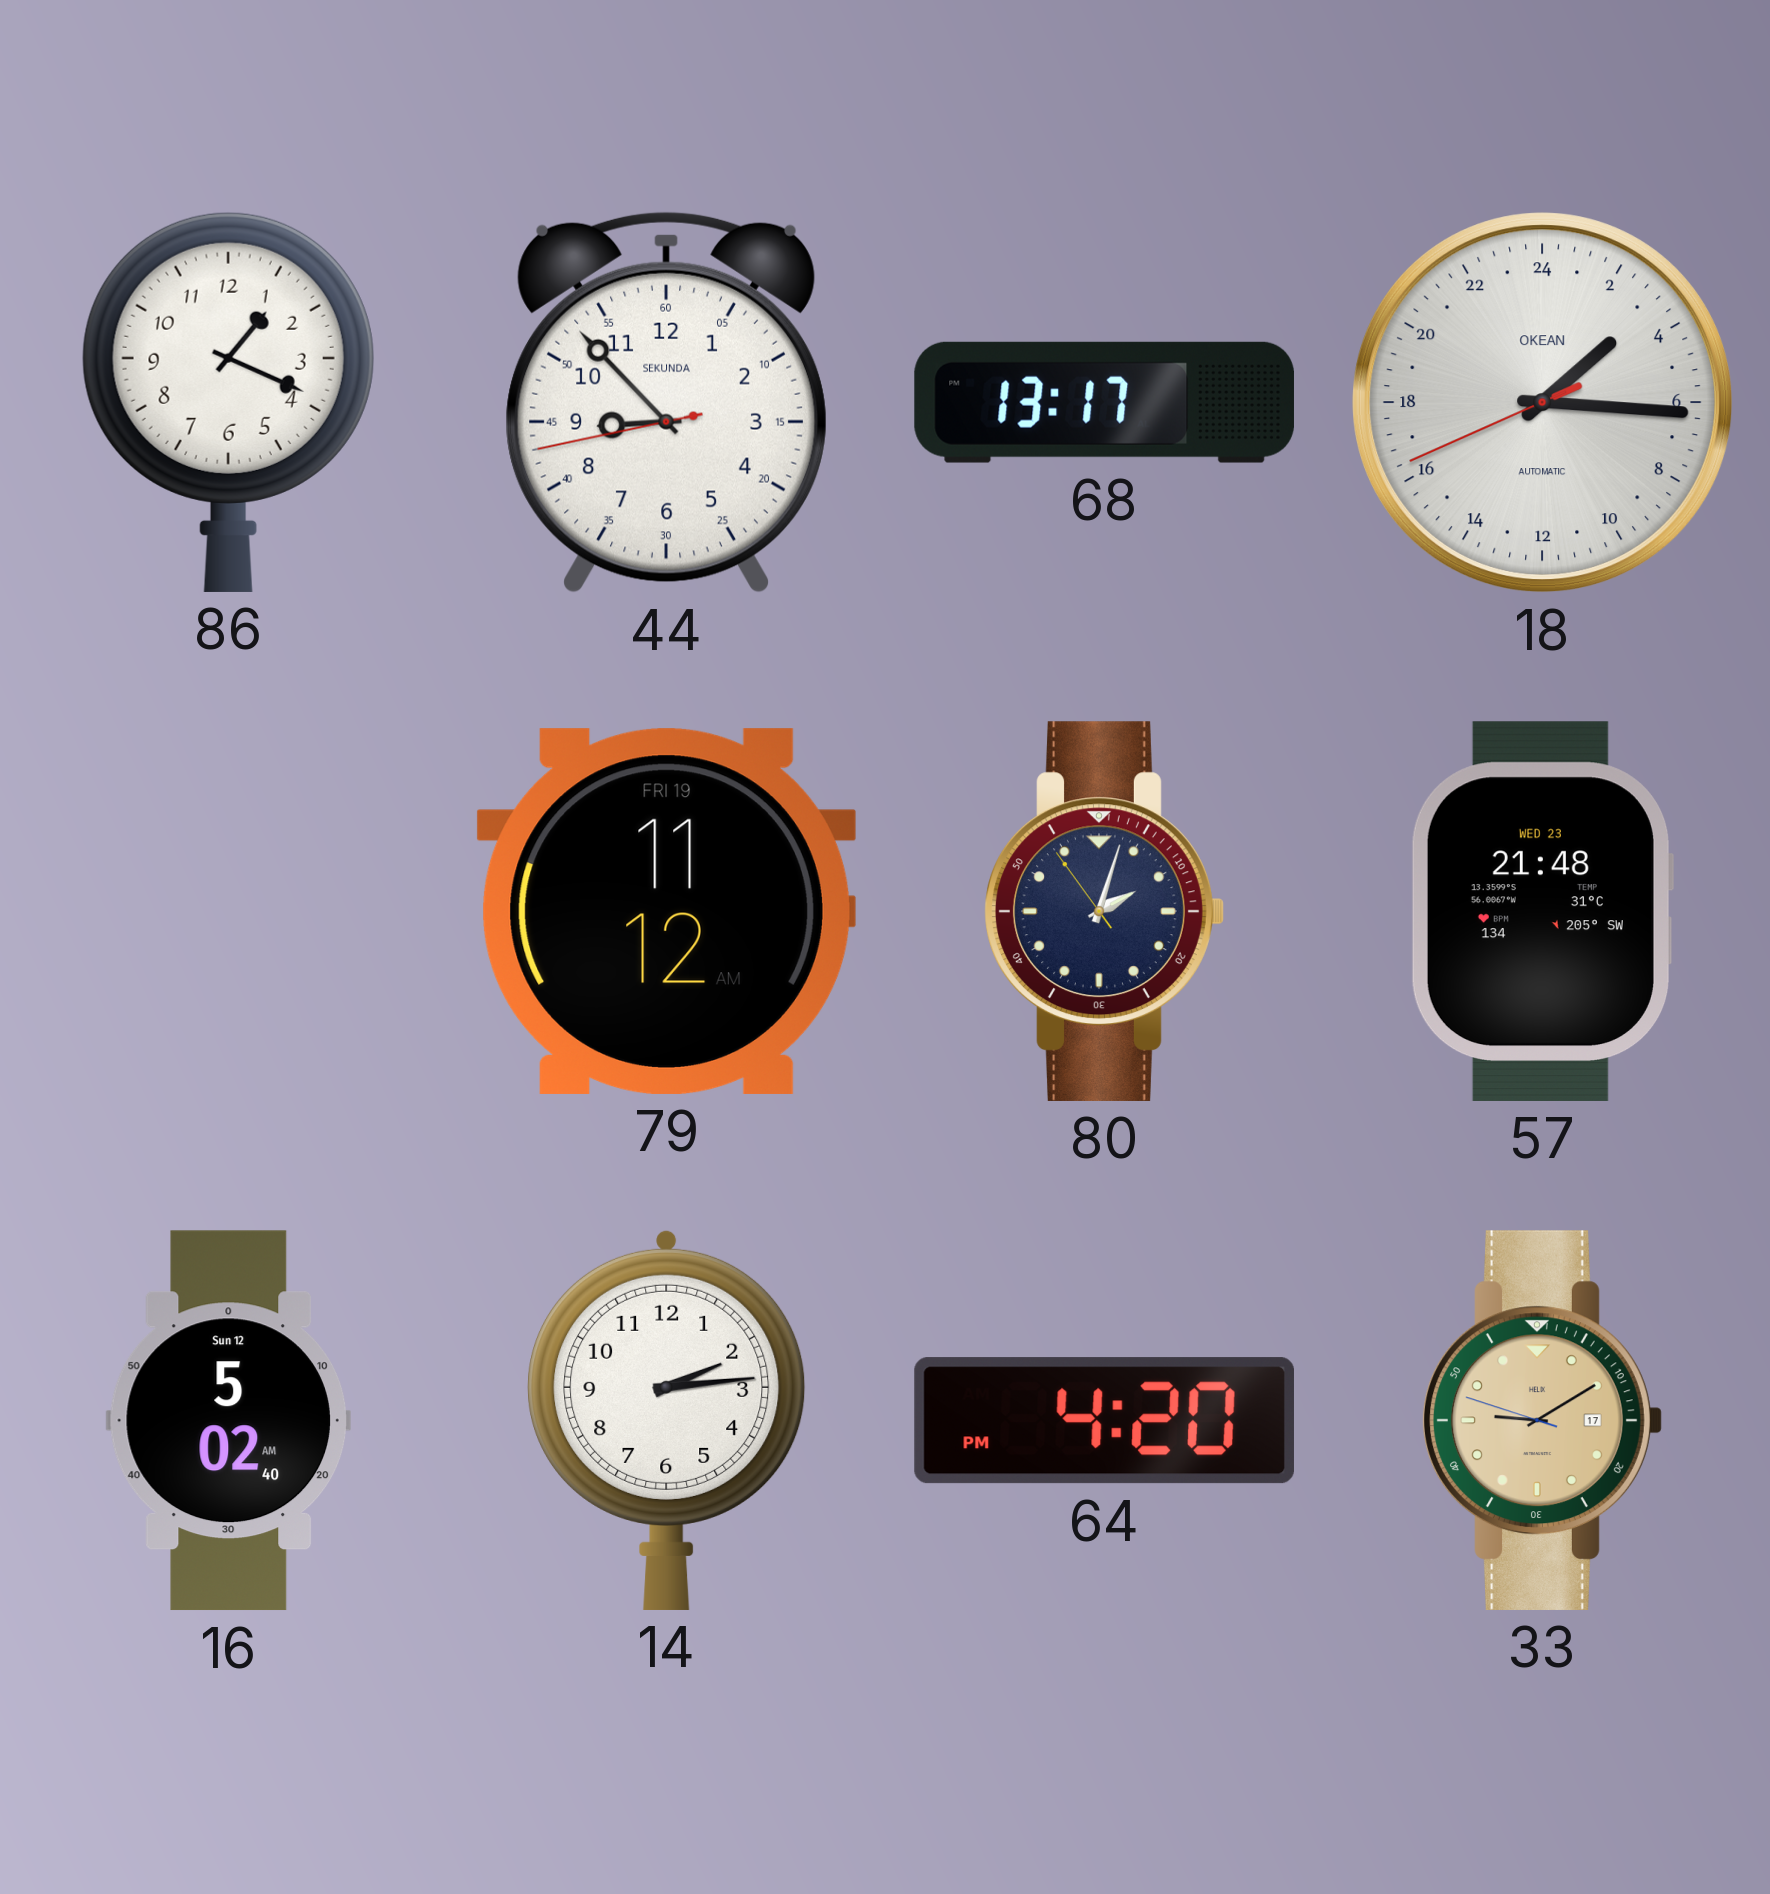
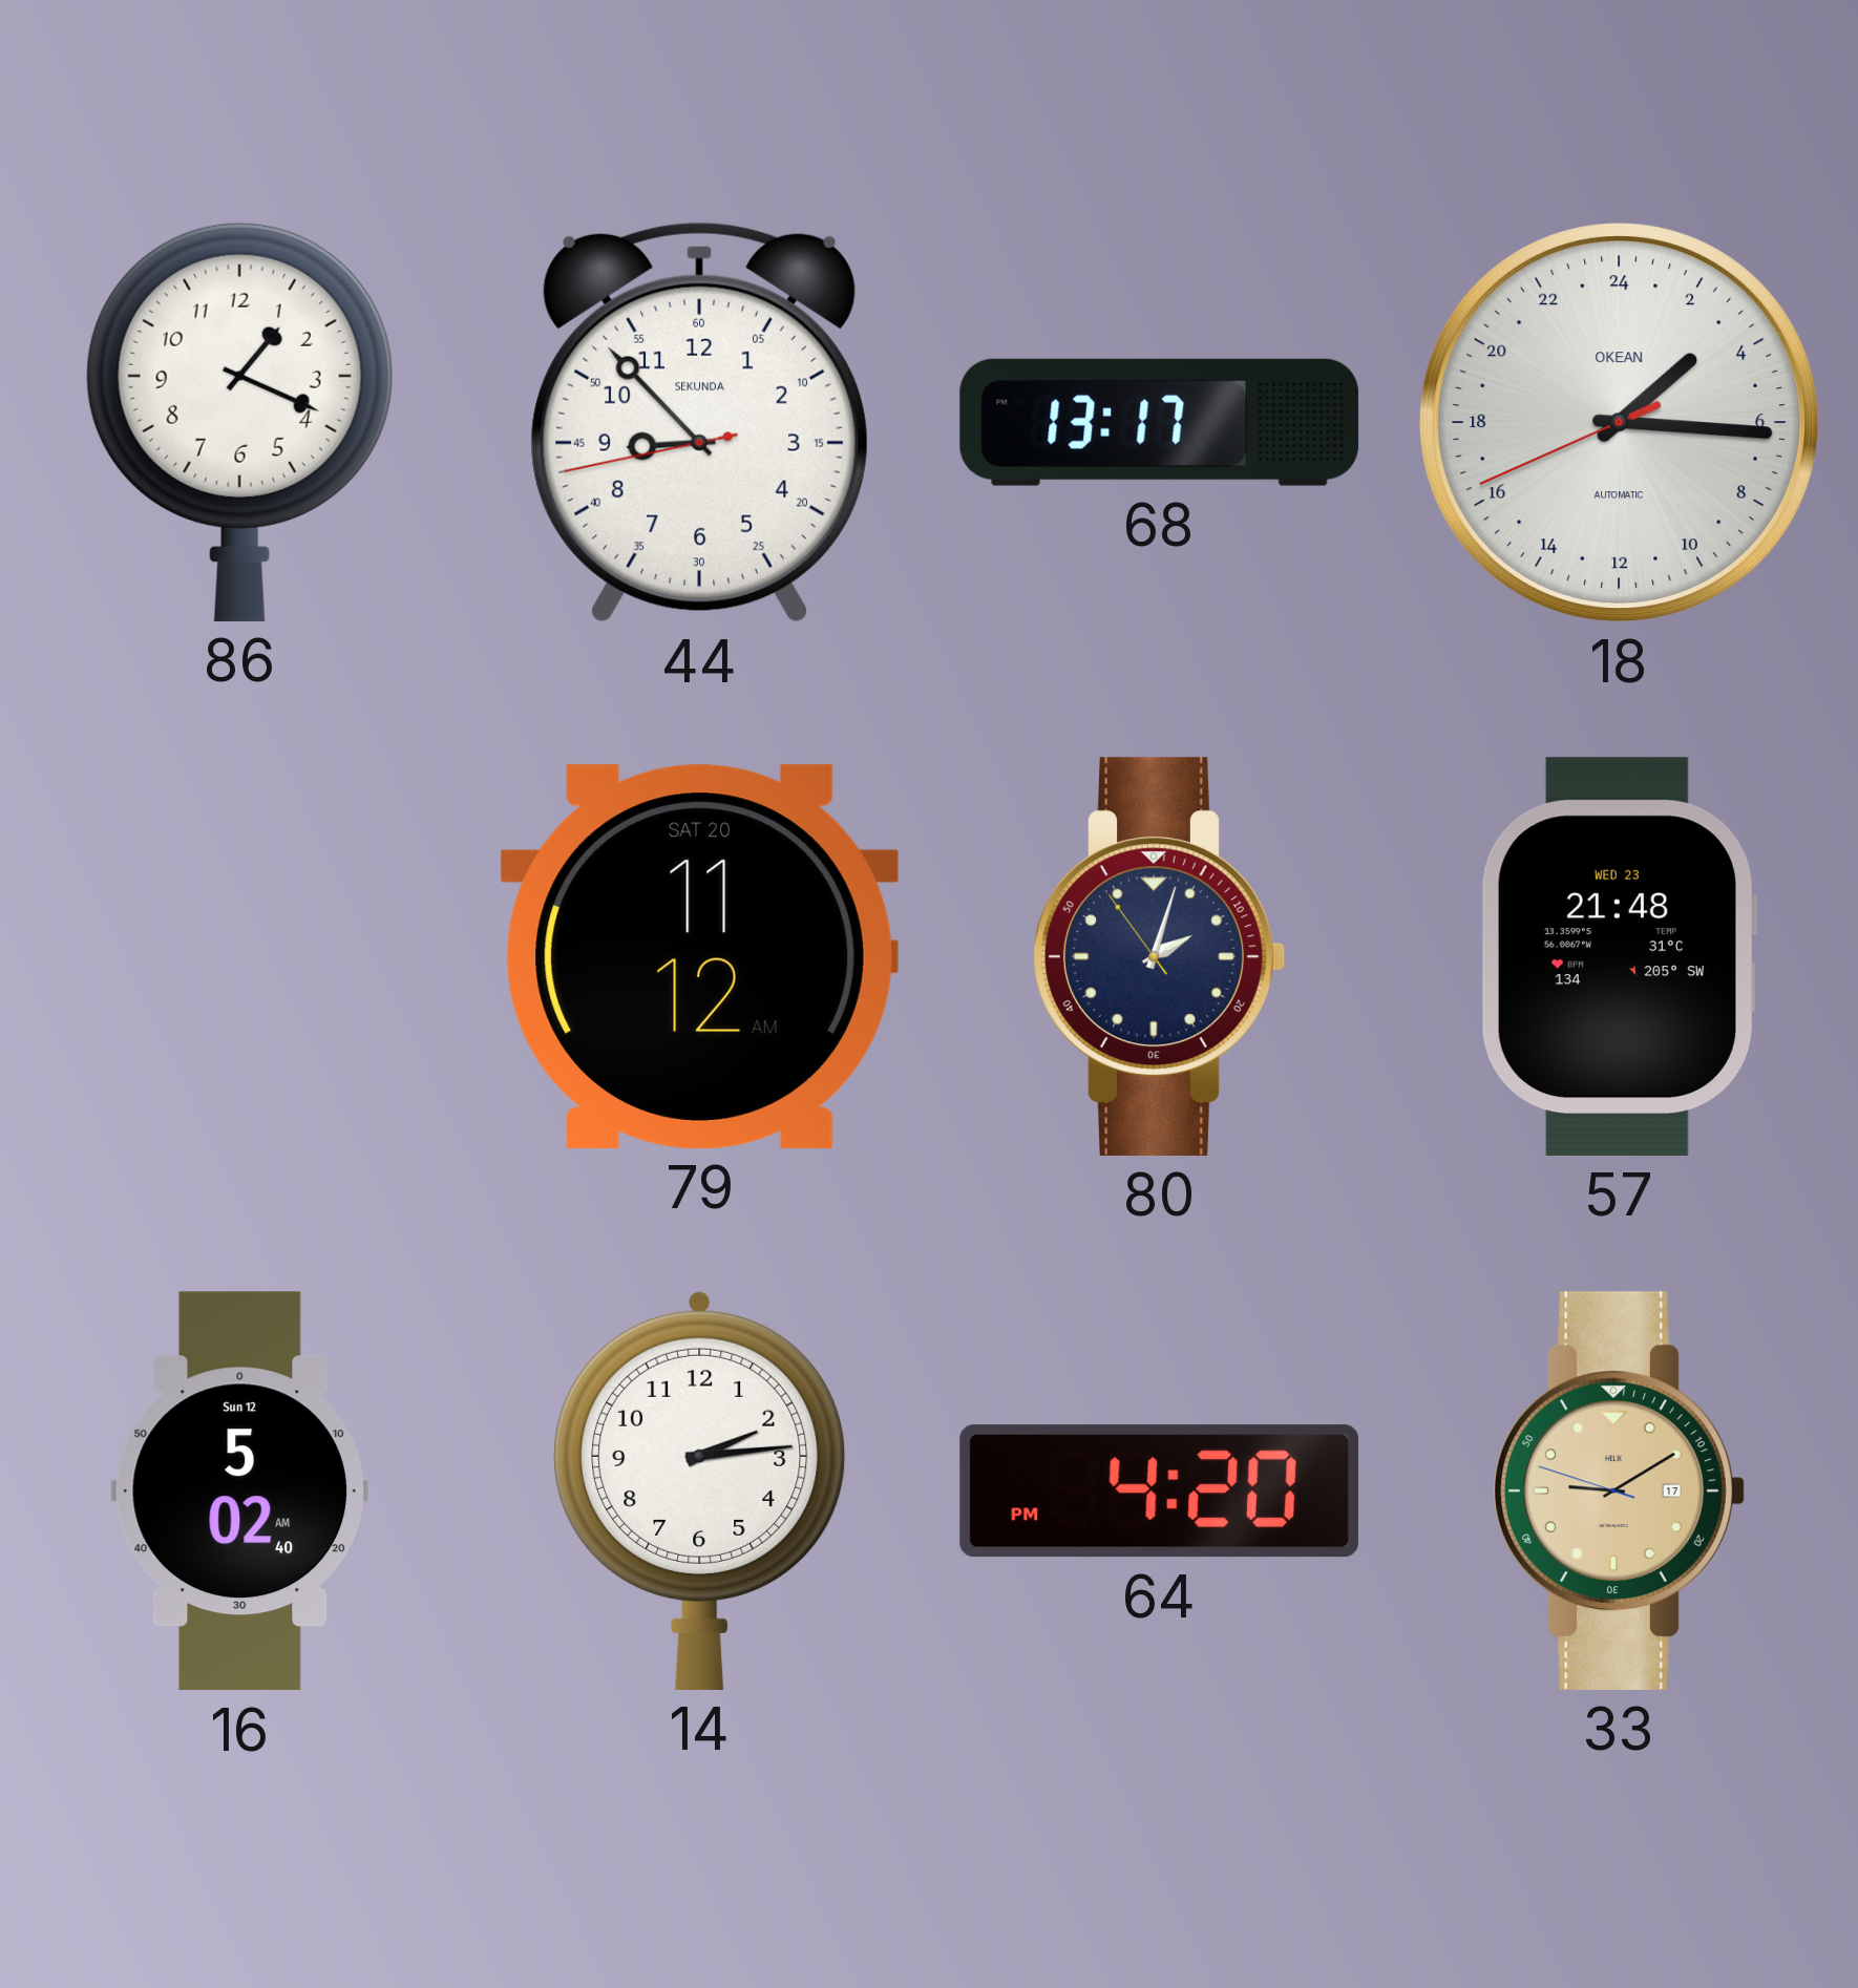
79 date: FRI 19 -> SAT 20
